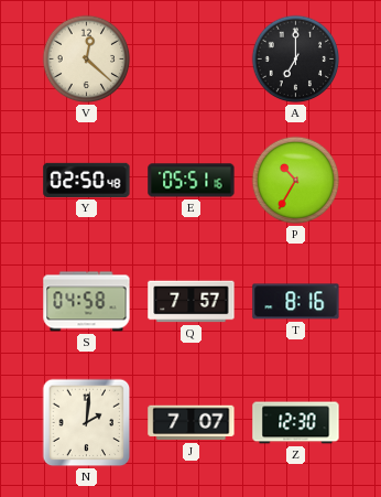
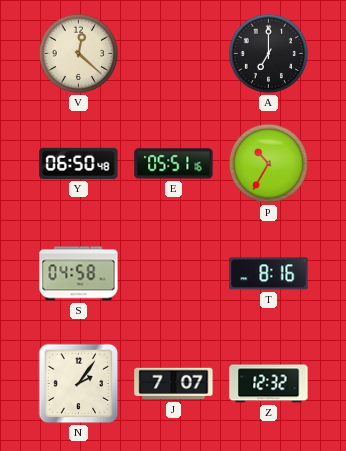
Y: 02:50 -> 06:50
Q: 7:57 -> none
N: 2:01 -> 2:06
Z: 12:30 -> 12:32
